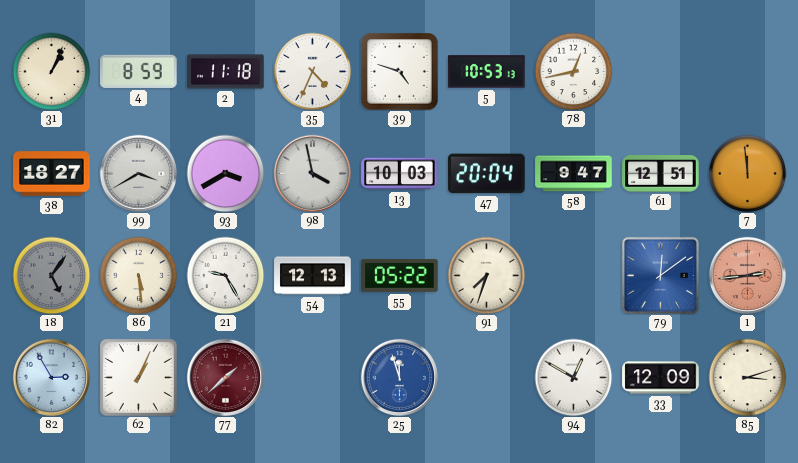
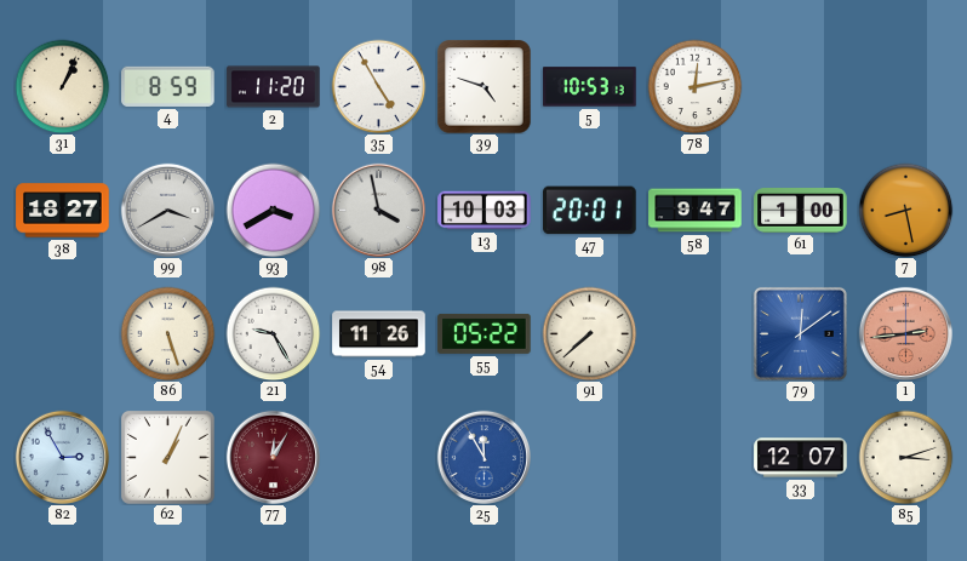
2: 11:18 -> 11:20
35: 4:34 -> 4:55
78: 12:43 -> 12:13
47: 20:04 -> 20:01
61: 12:51 -> 1:00
7: 11:59 -> 8:28
18: 5:06 -> none
86: 5:29 -> 5:27
54: 12:13 -> 11:26
91: 7:33 -> 7:38
77: 1:38 -> 12:05
25: 11:57 -> 11:55
94: 12:50 -> none
33: 12:09 -> 12:07
